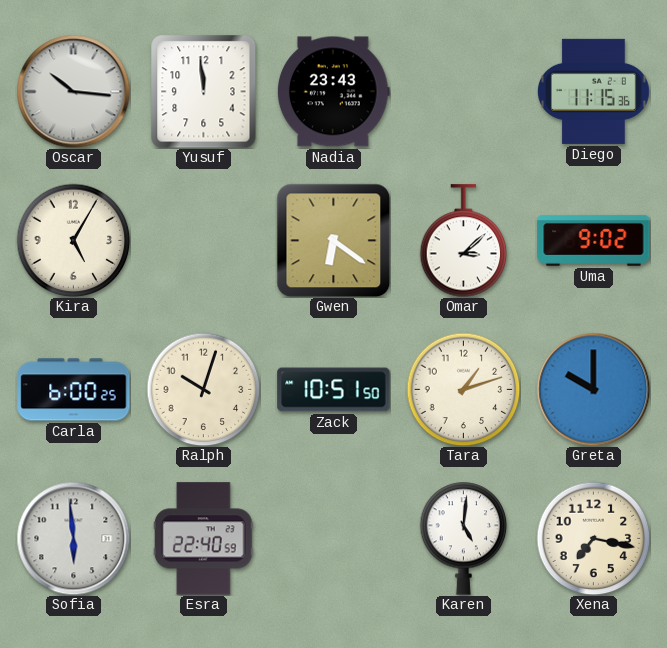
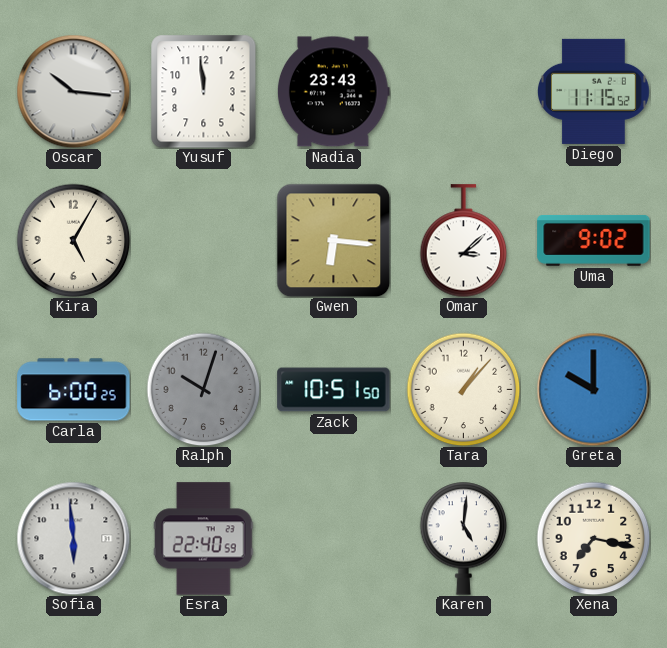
Diego: 11:15:36 -> 11:15:52
Gwen: 6:21 -> 6:16
Ralph dial: cream -> grey
Tara: 1:12 -> 1:07
